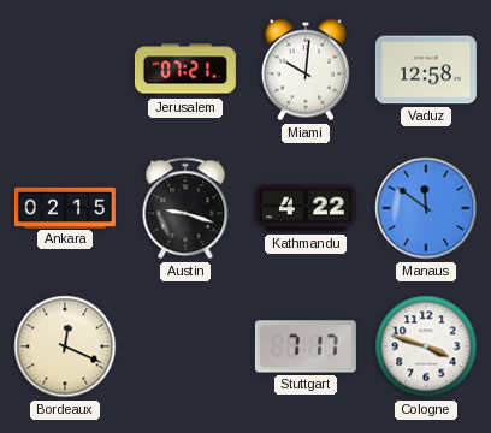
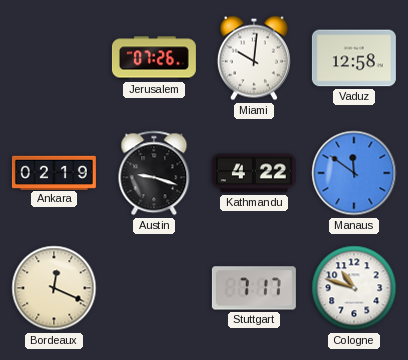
Jerusalem: 07:21 -> 07:26
Ankara: 02:15 -> 02:19
Cologne: 3:48 -> 10:48
